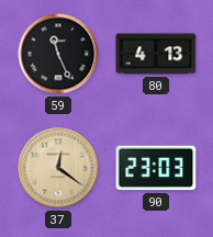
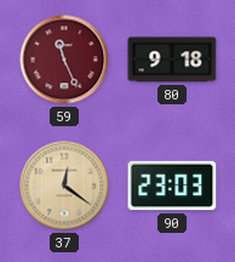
59 dial: black -> burgundy
80: 4:13 -> 9:18
